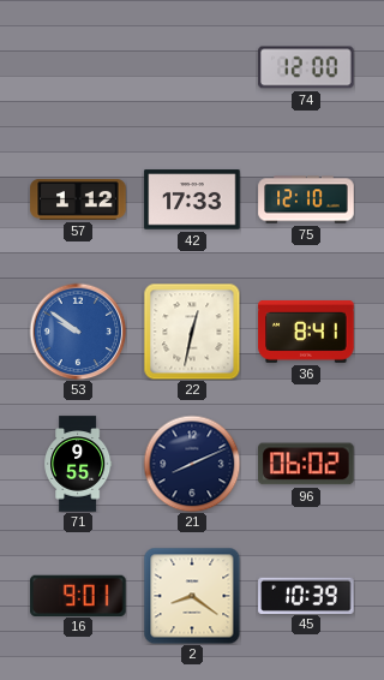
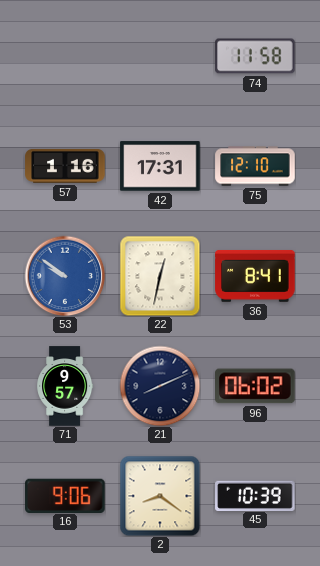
74: 12:00 -> 11:58
57: 1:12 -> 1:16
42: 17:33 -> 17:31
71: 9:55 -> 9:57
16: 9:01 -> 9:06
